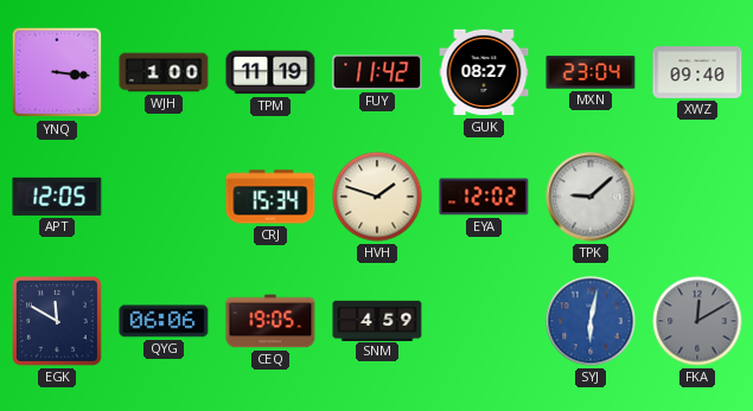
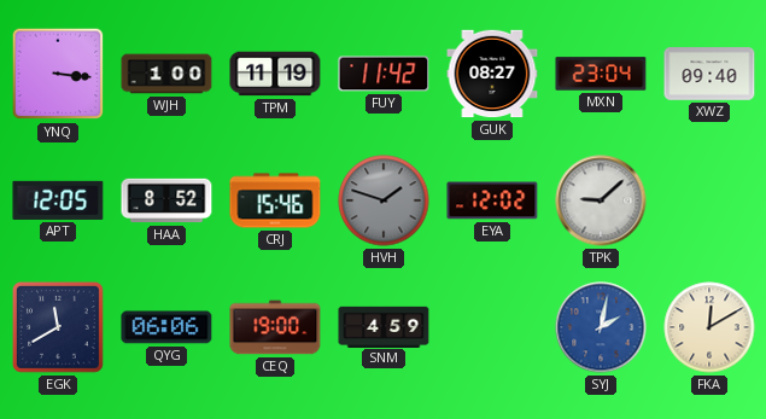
HAA: none -> 8:52
CRJ: 15:34 -> 15:46
HVH dial: cream -> grey
EGK: 11:50 -> 11:40
CEQ: 19:05 -> 19:00
SYJ: 6:02 -> 2:02
FKA dial: grey -> cream
